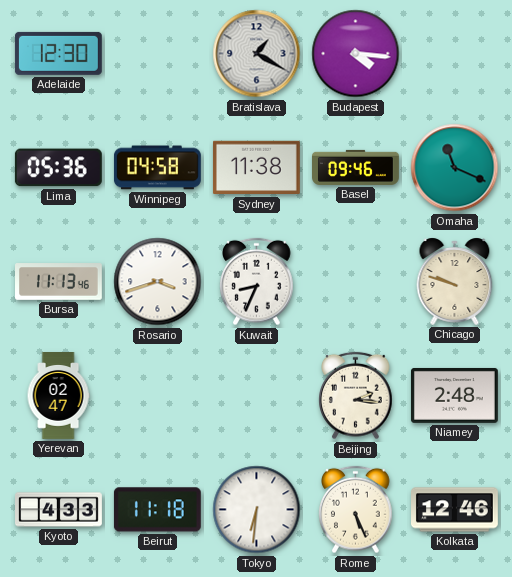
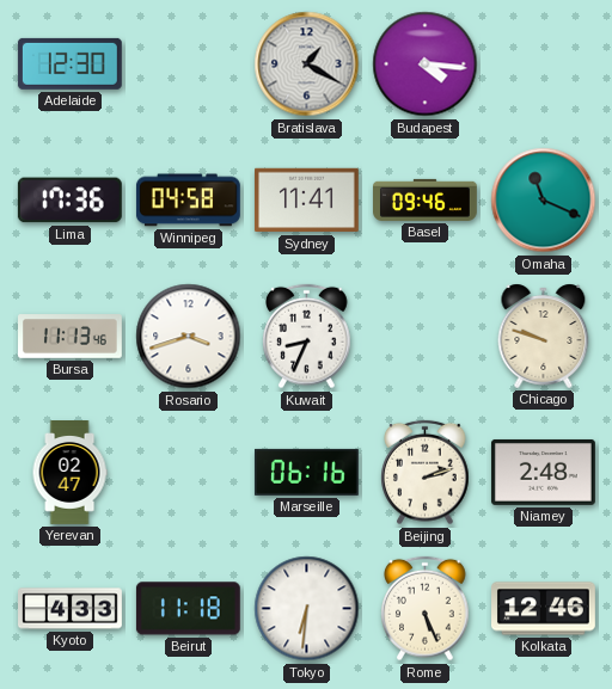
Lima: 05:36 -> 17:36
Sydney: 11:38 -> 11:41
Marseille: none -> 06:16
Beijing: 2:16 -> 2:12
